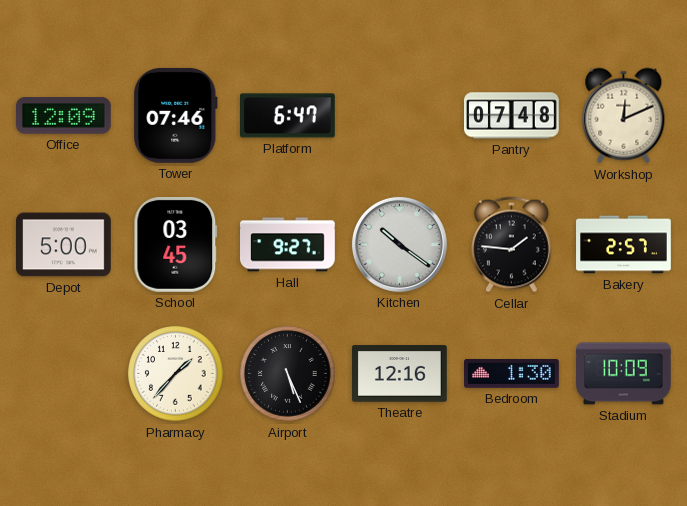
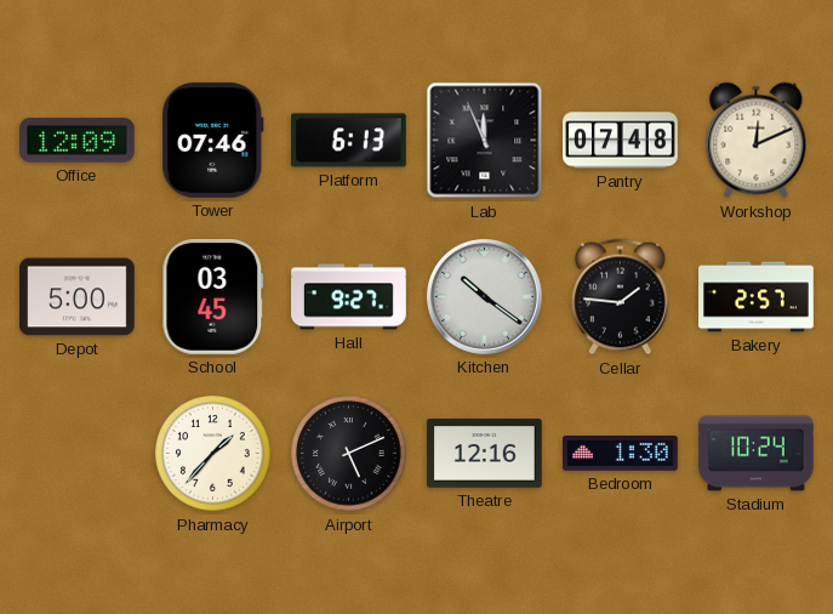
Platform: 6:47 -> 6:13
Lab: none -> 11:56
Airport: 5:26 -> 5:11
Stadium: 10:09 -> 10:24
